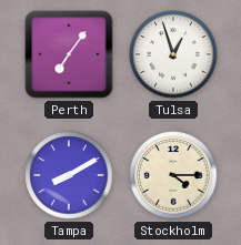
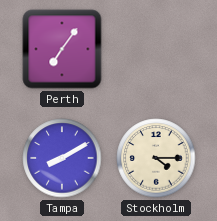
Tulsa: 12:57 -> none
